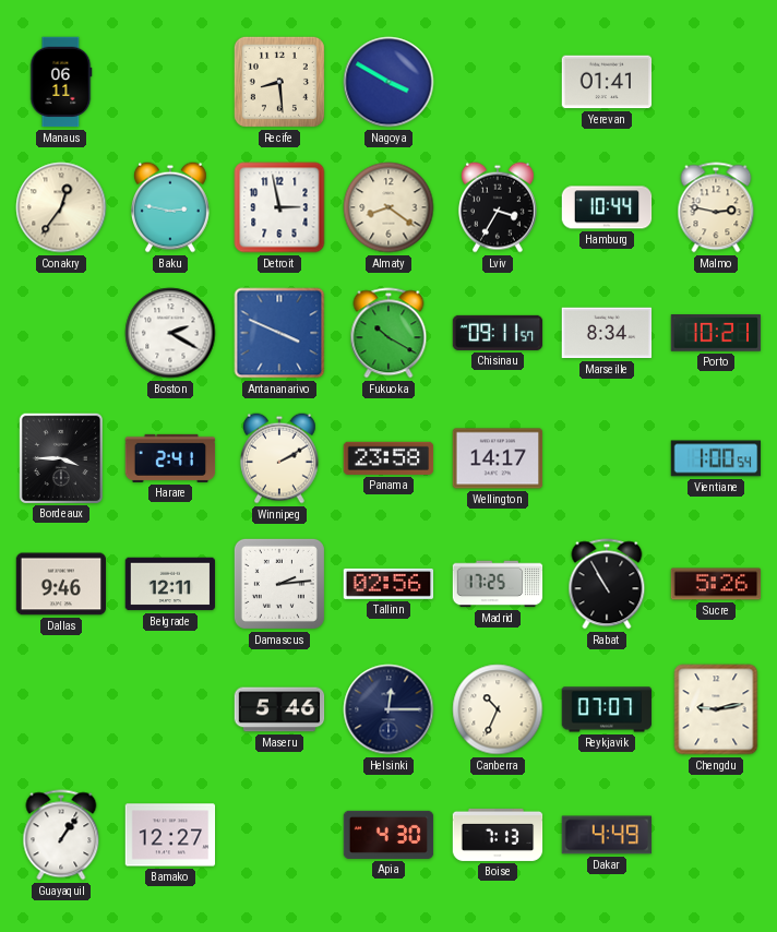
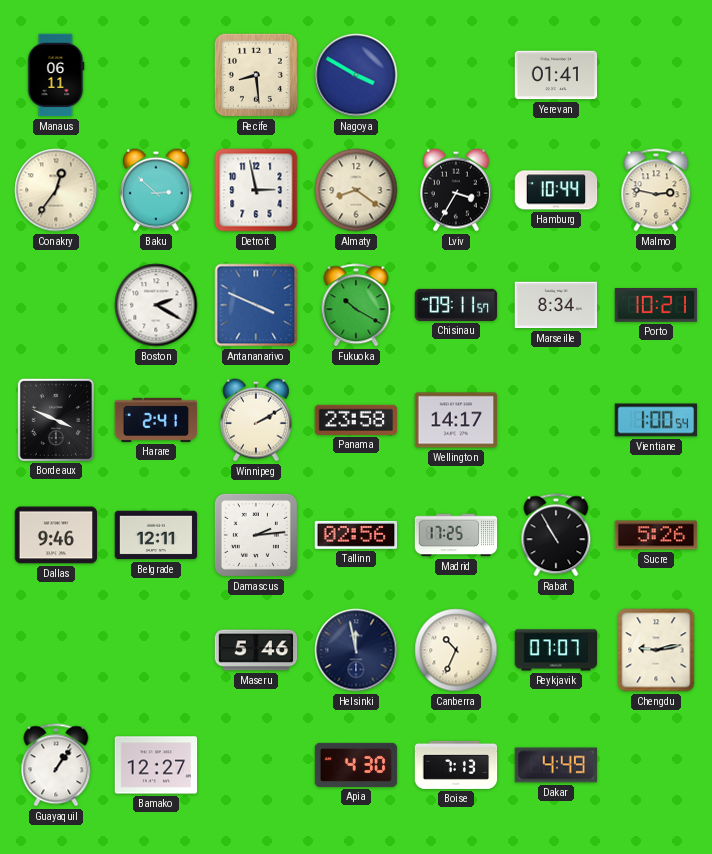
Baku: 2:47 -> 2:52
Bordeaux: 3:45 -> 3:49
Helsinki: 12:15 -> 11:58
